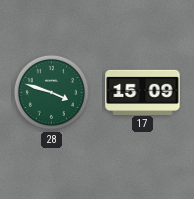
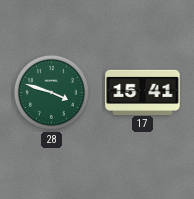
17: 15:09 -> 15:41
